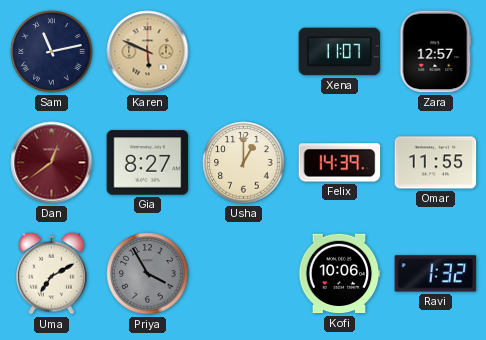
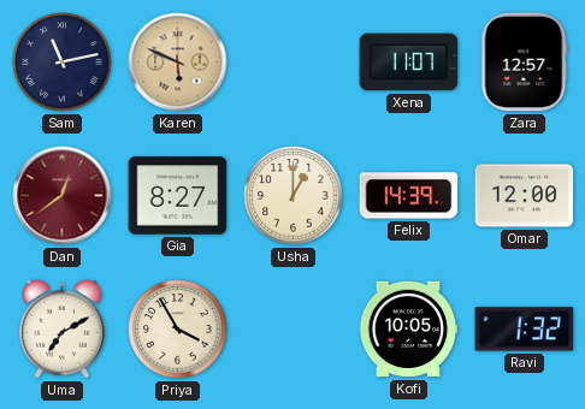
Omar: 11:55 -> 12:00
Priya dial: grey -> cream
Kofi: 10:06 -> 10:05
